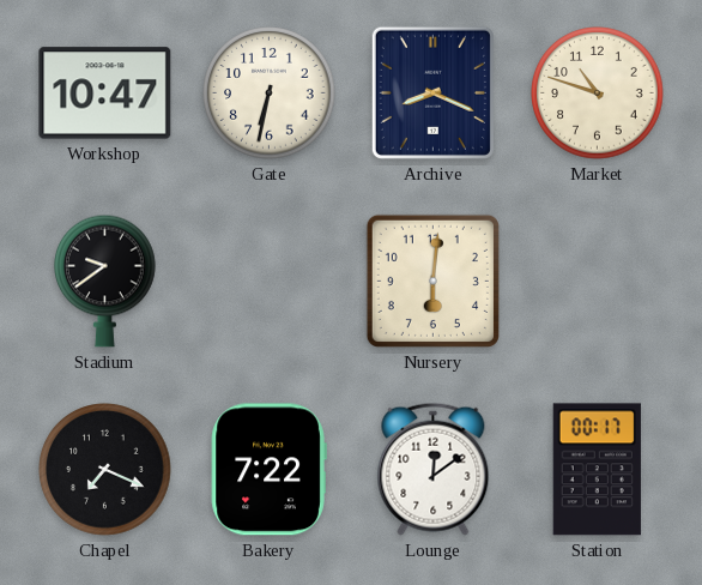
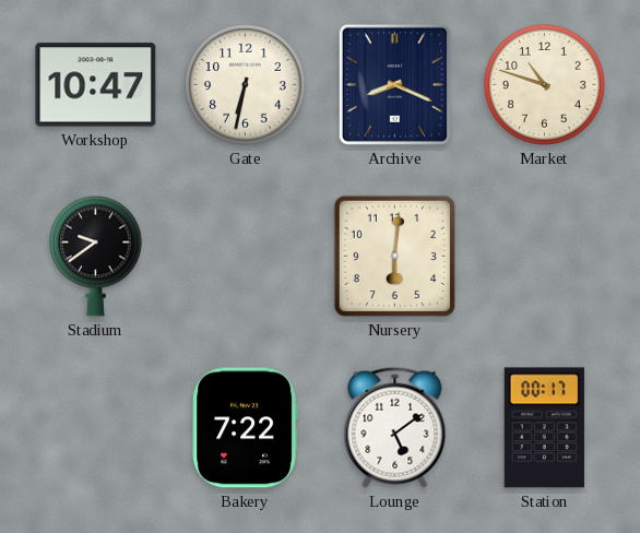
Chapel: 7:19 -> none
Lounge: 12:09 -> 5:09
